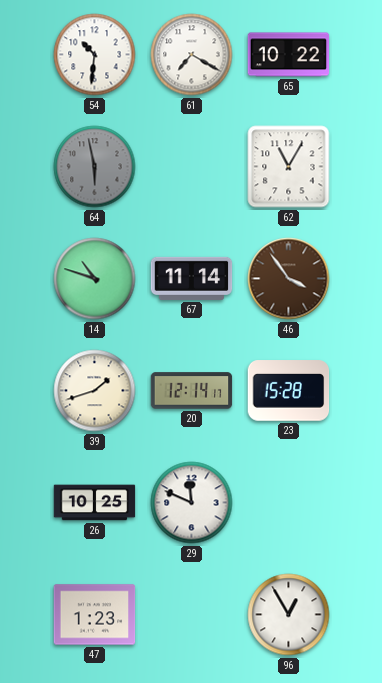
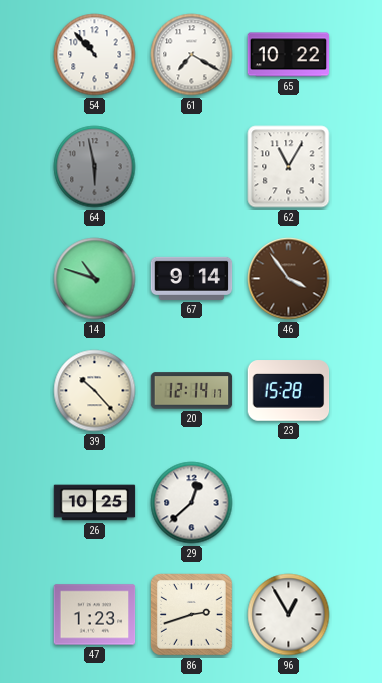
54: 10:31 -> 10:53
67: 11:14 -> 9:14
39: 1:42 -> 10:23
29: 11:49 -> 12:38
86: none -> 2:42
